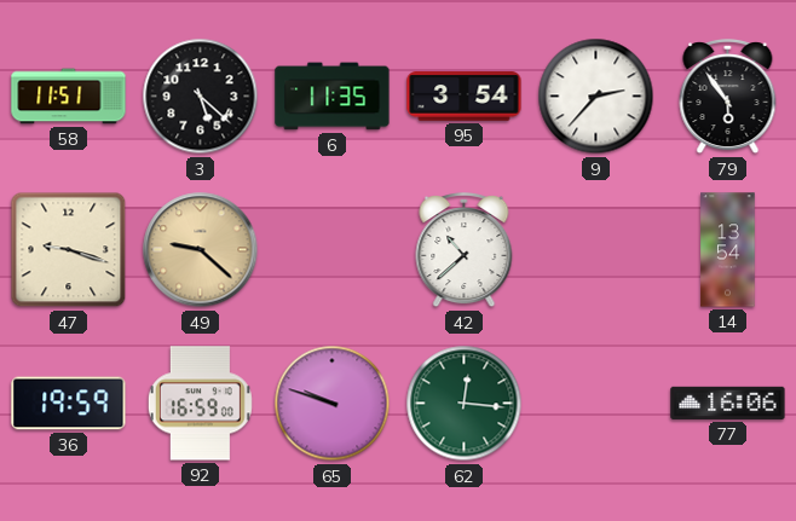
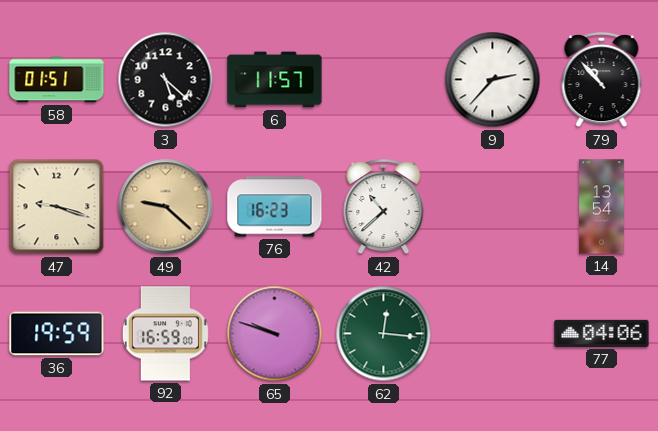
58: 11:51 -> 01:51
6: 11:35 -> 11:57
95: 3:54 -> none
79: 5:54 -> 10:53
76: none -> 16:23
77: 16:06 -> 04:06
